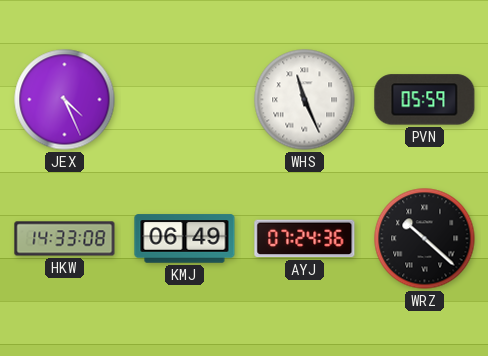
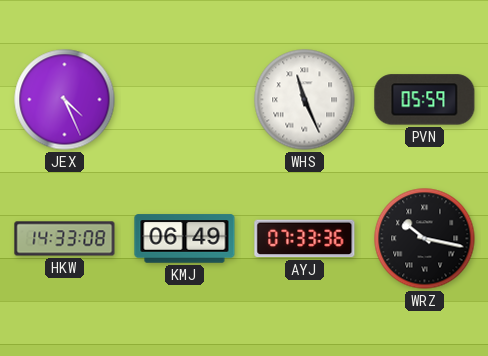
AYJ: 07:24 -> 07:33
WRZ: 10:22 -> 10:17
